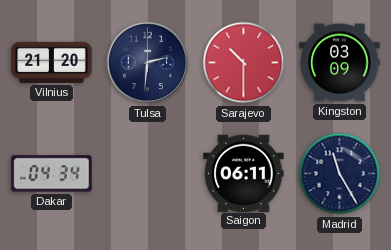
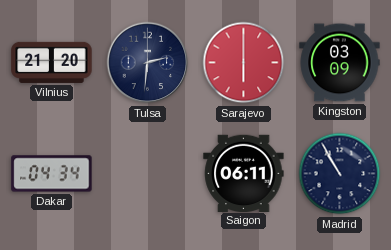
Sarajevo: 10:30 -> 6:00
Madrid: 11:25 -> 10:55
